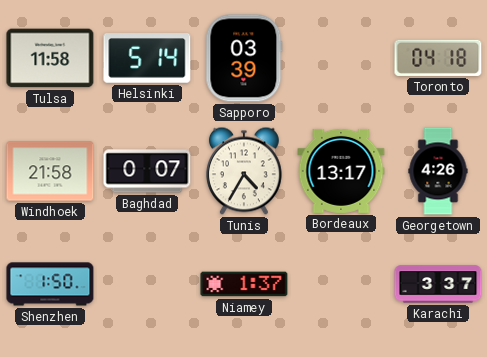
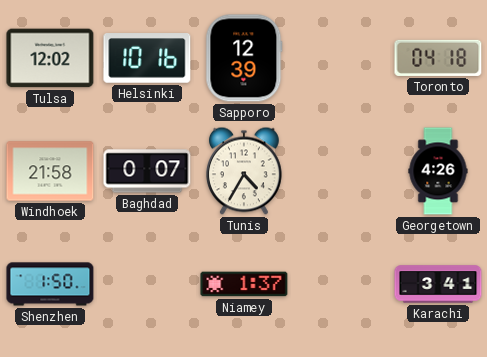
Tulsa: 11:58 -> 12:02
Helsinki: 5:14 -> 10:16
Sapporo: 03:39 -> 12:39
Bordeaux: 13:17 -> none
Karachi: 3:37 -> 3:41
